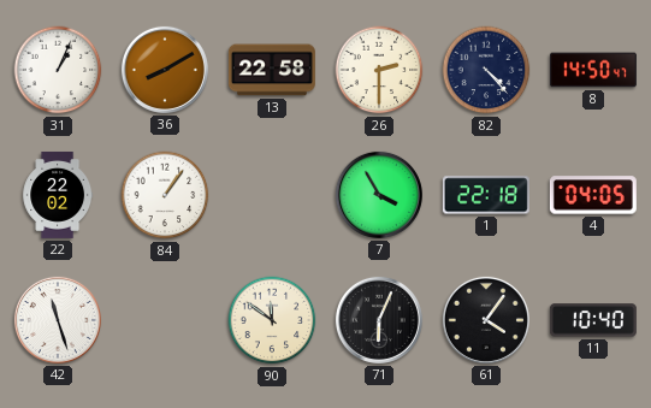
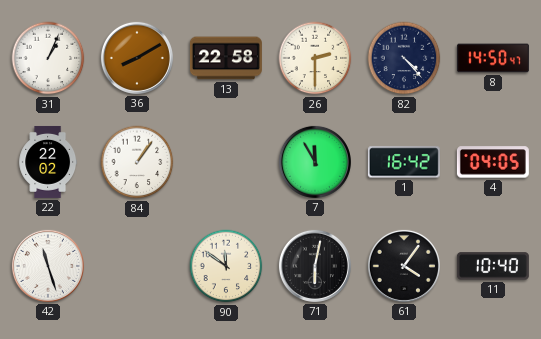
7: 3:55 -> 11:55
1: 22:18 -> 16:42
71: 6:04 -> 6:02
